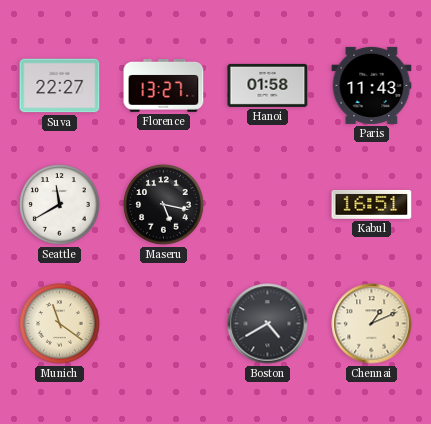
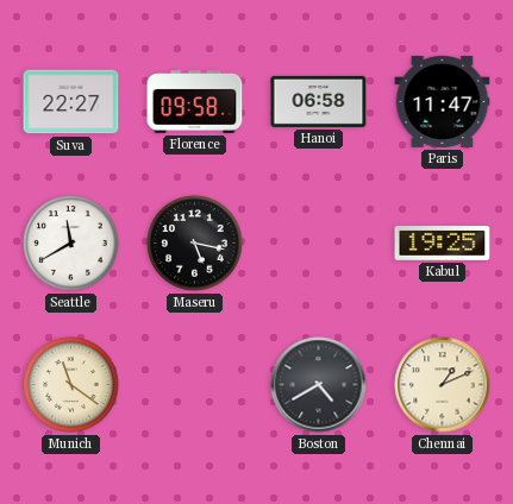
Florence: 13:27 -> 09:58
Hanoi: 01:58 -> 06:58
Paris: 11:43 -> 11:47
Kabul: 16:51 -> 19:25
